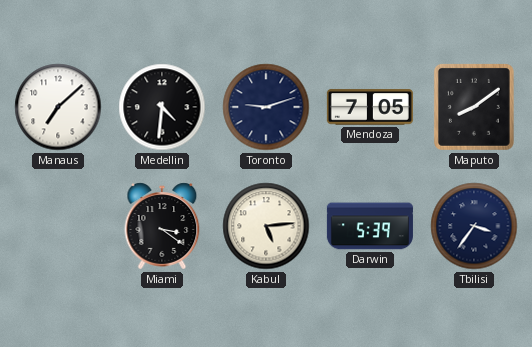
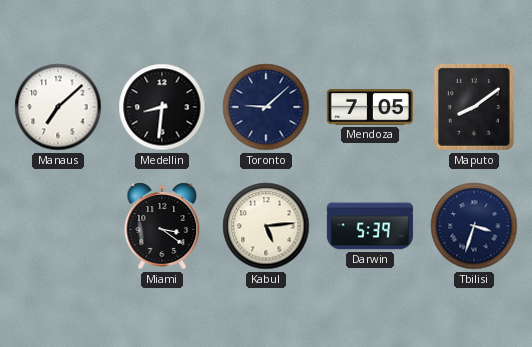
Medellin: 4:31 -> 8:31
Toronto: 9:12 -> 9:08
Tbilisi: 3:36 -> 3:33
